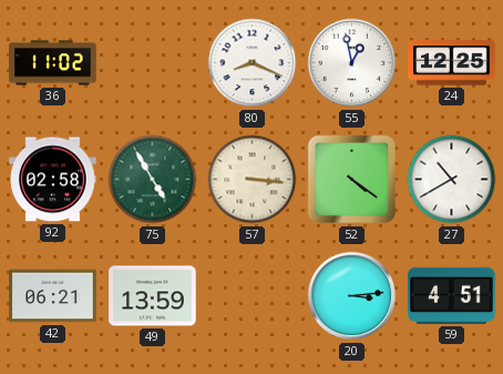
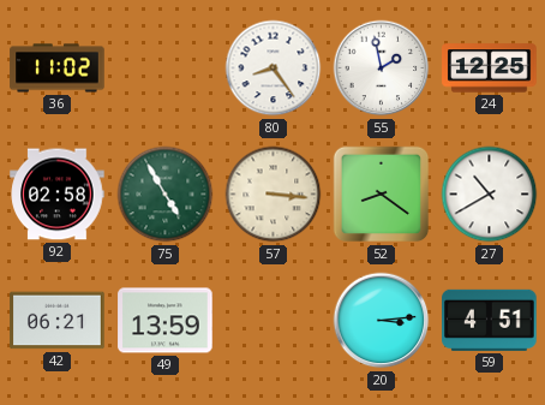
80: 8:19 -> 8:24
55: 12:58 -> 1:58
52: 4:21 -> 8:21
